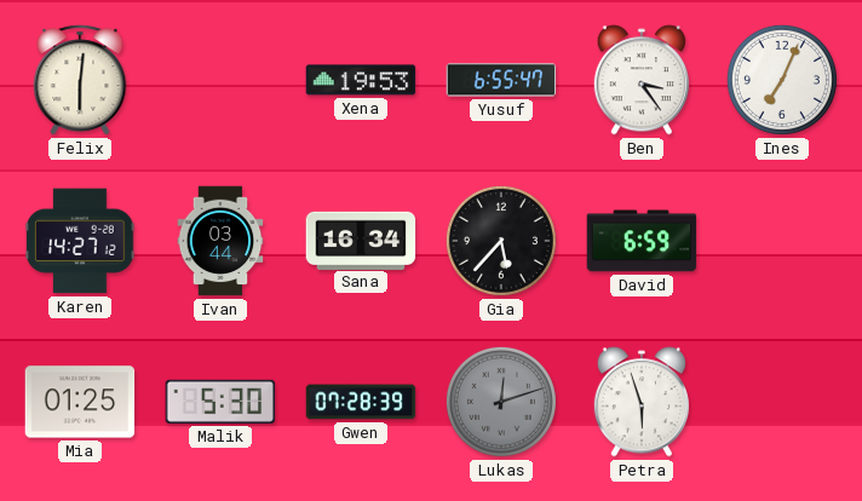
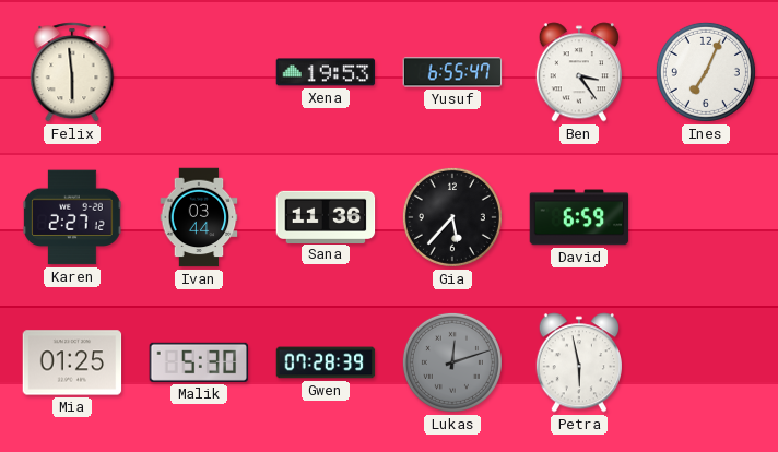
Felix: 6:01 -> 5:59
Karen: 14:27 -> 2:27
Sana: 16:34 -> 11:36
Petra: 5:57 -> 5:58
